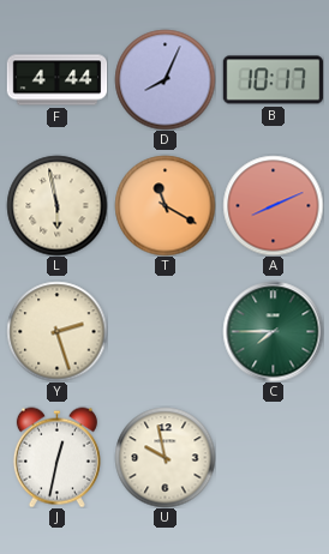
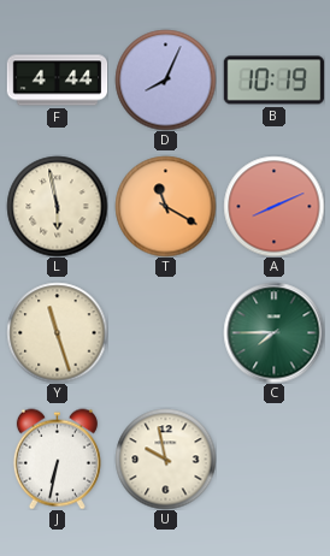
B: 10:17 -> 10:19
Y: 2:27 -> 11:27
J: 12:32 -> 6:32
